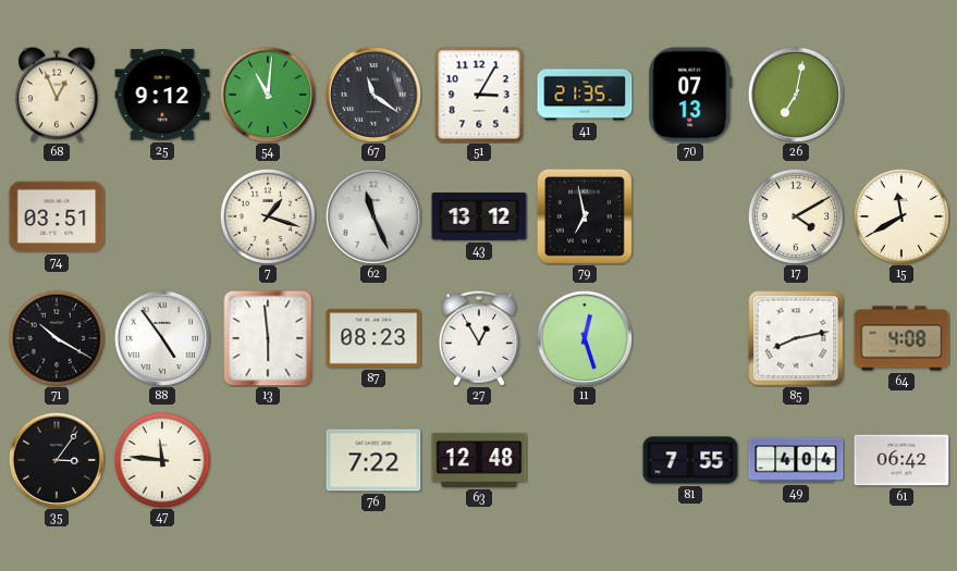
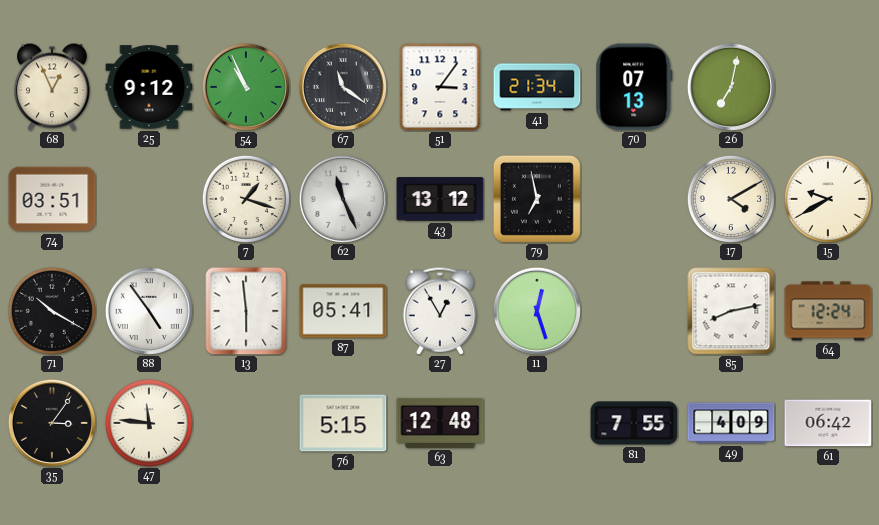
54: 11:01 -> 10:56
51: 3:05 -> 3:06
41: 21:35 -> 21:34
15: 11:40 -> 9:40
87: 08:23 -> 05:41
64: 4:08 -> 12:24
76: 7:22 -> 5:15
49: 4:04 -> 4:09
